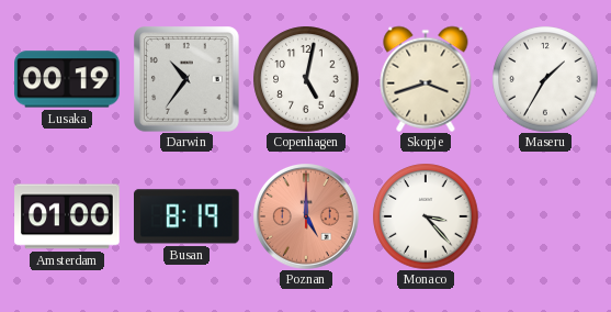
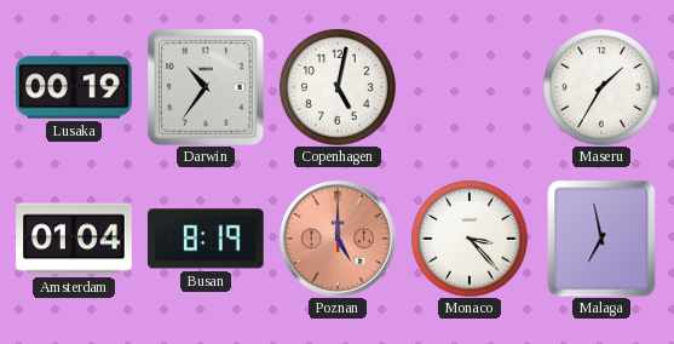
Skopje: 3:42 -> none
Amsterdam: 01:00 -> 01:04
Malaga: none -> 6:58
